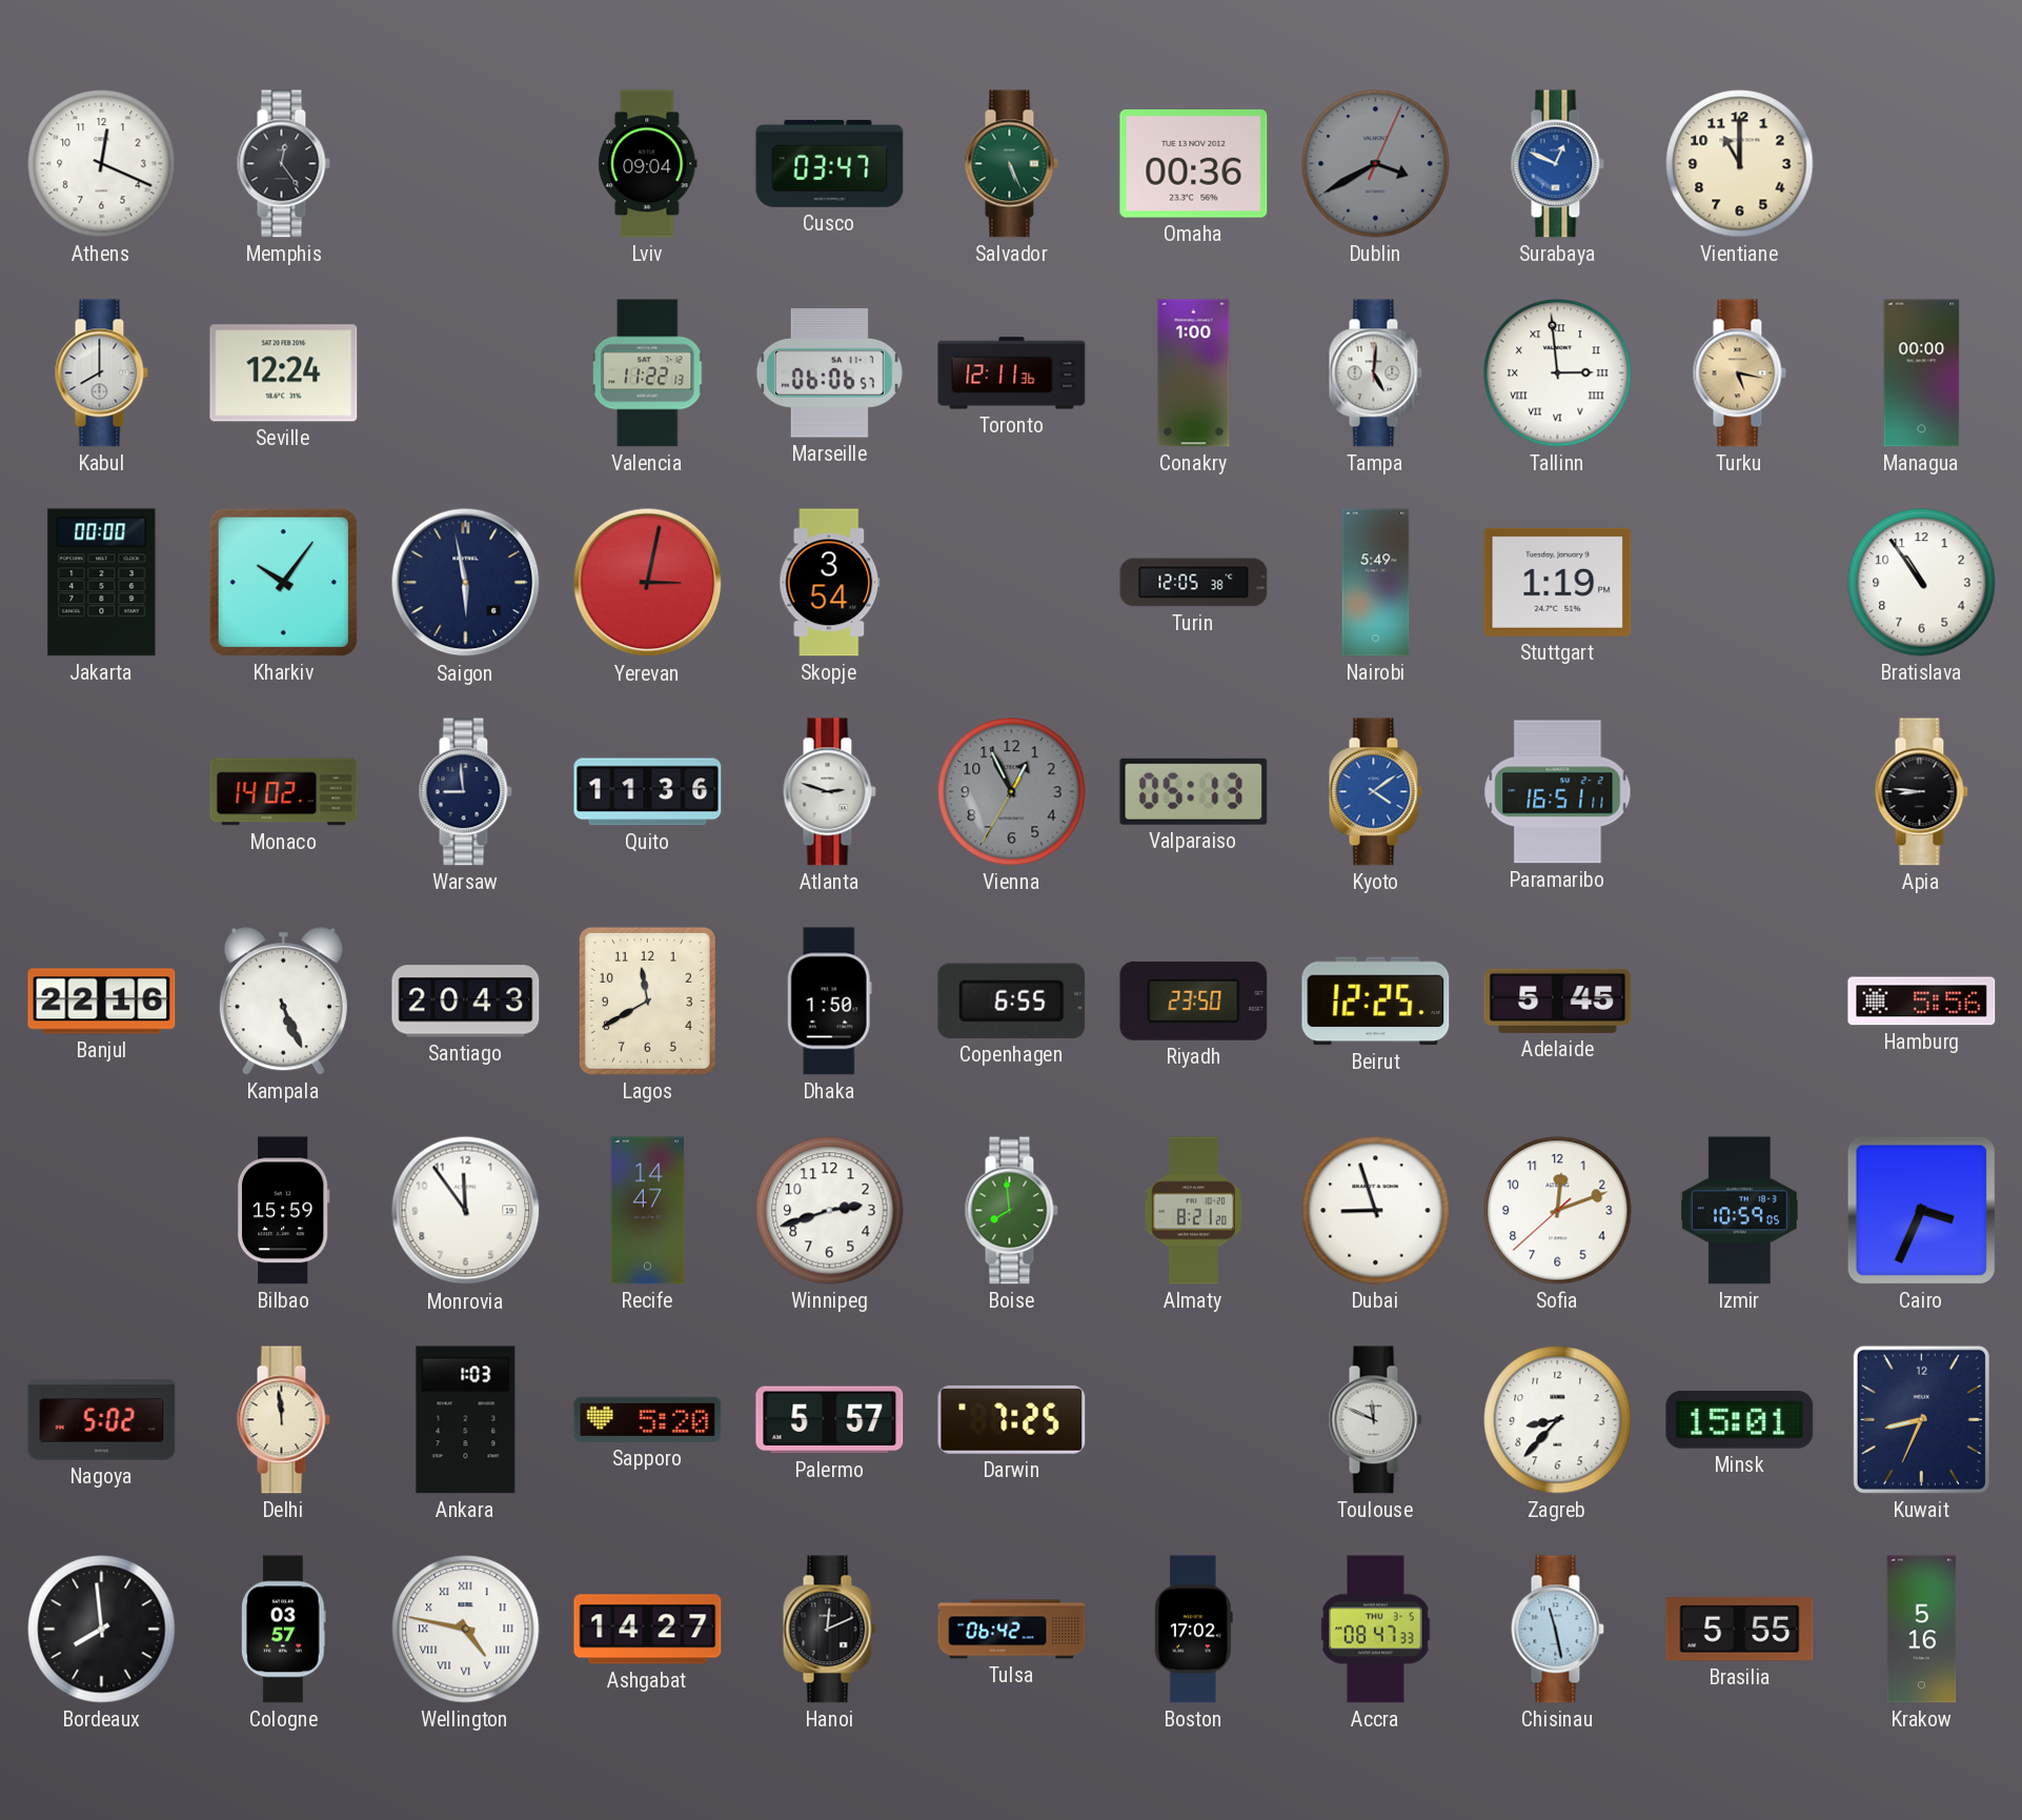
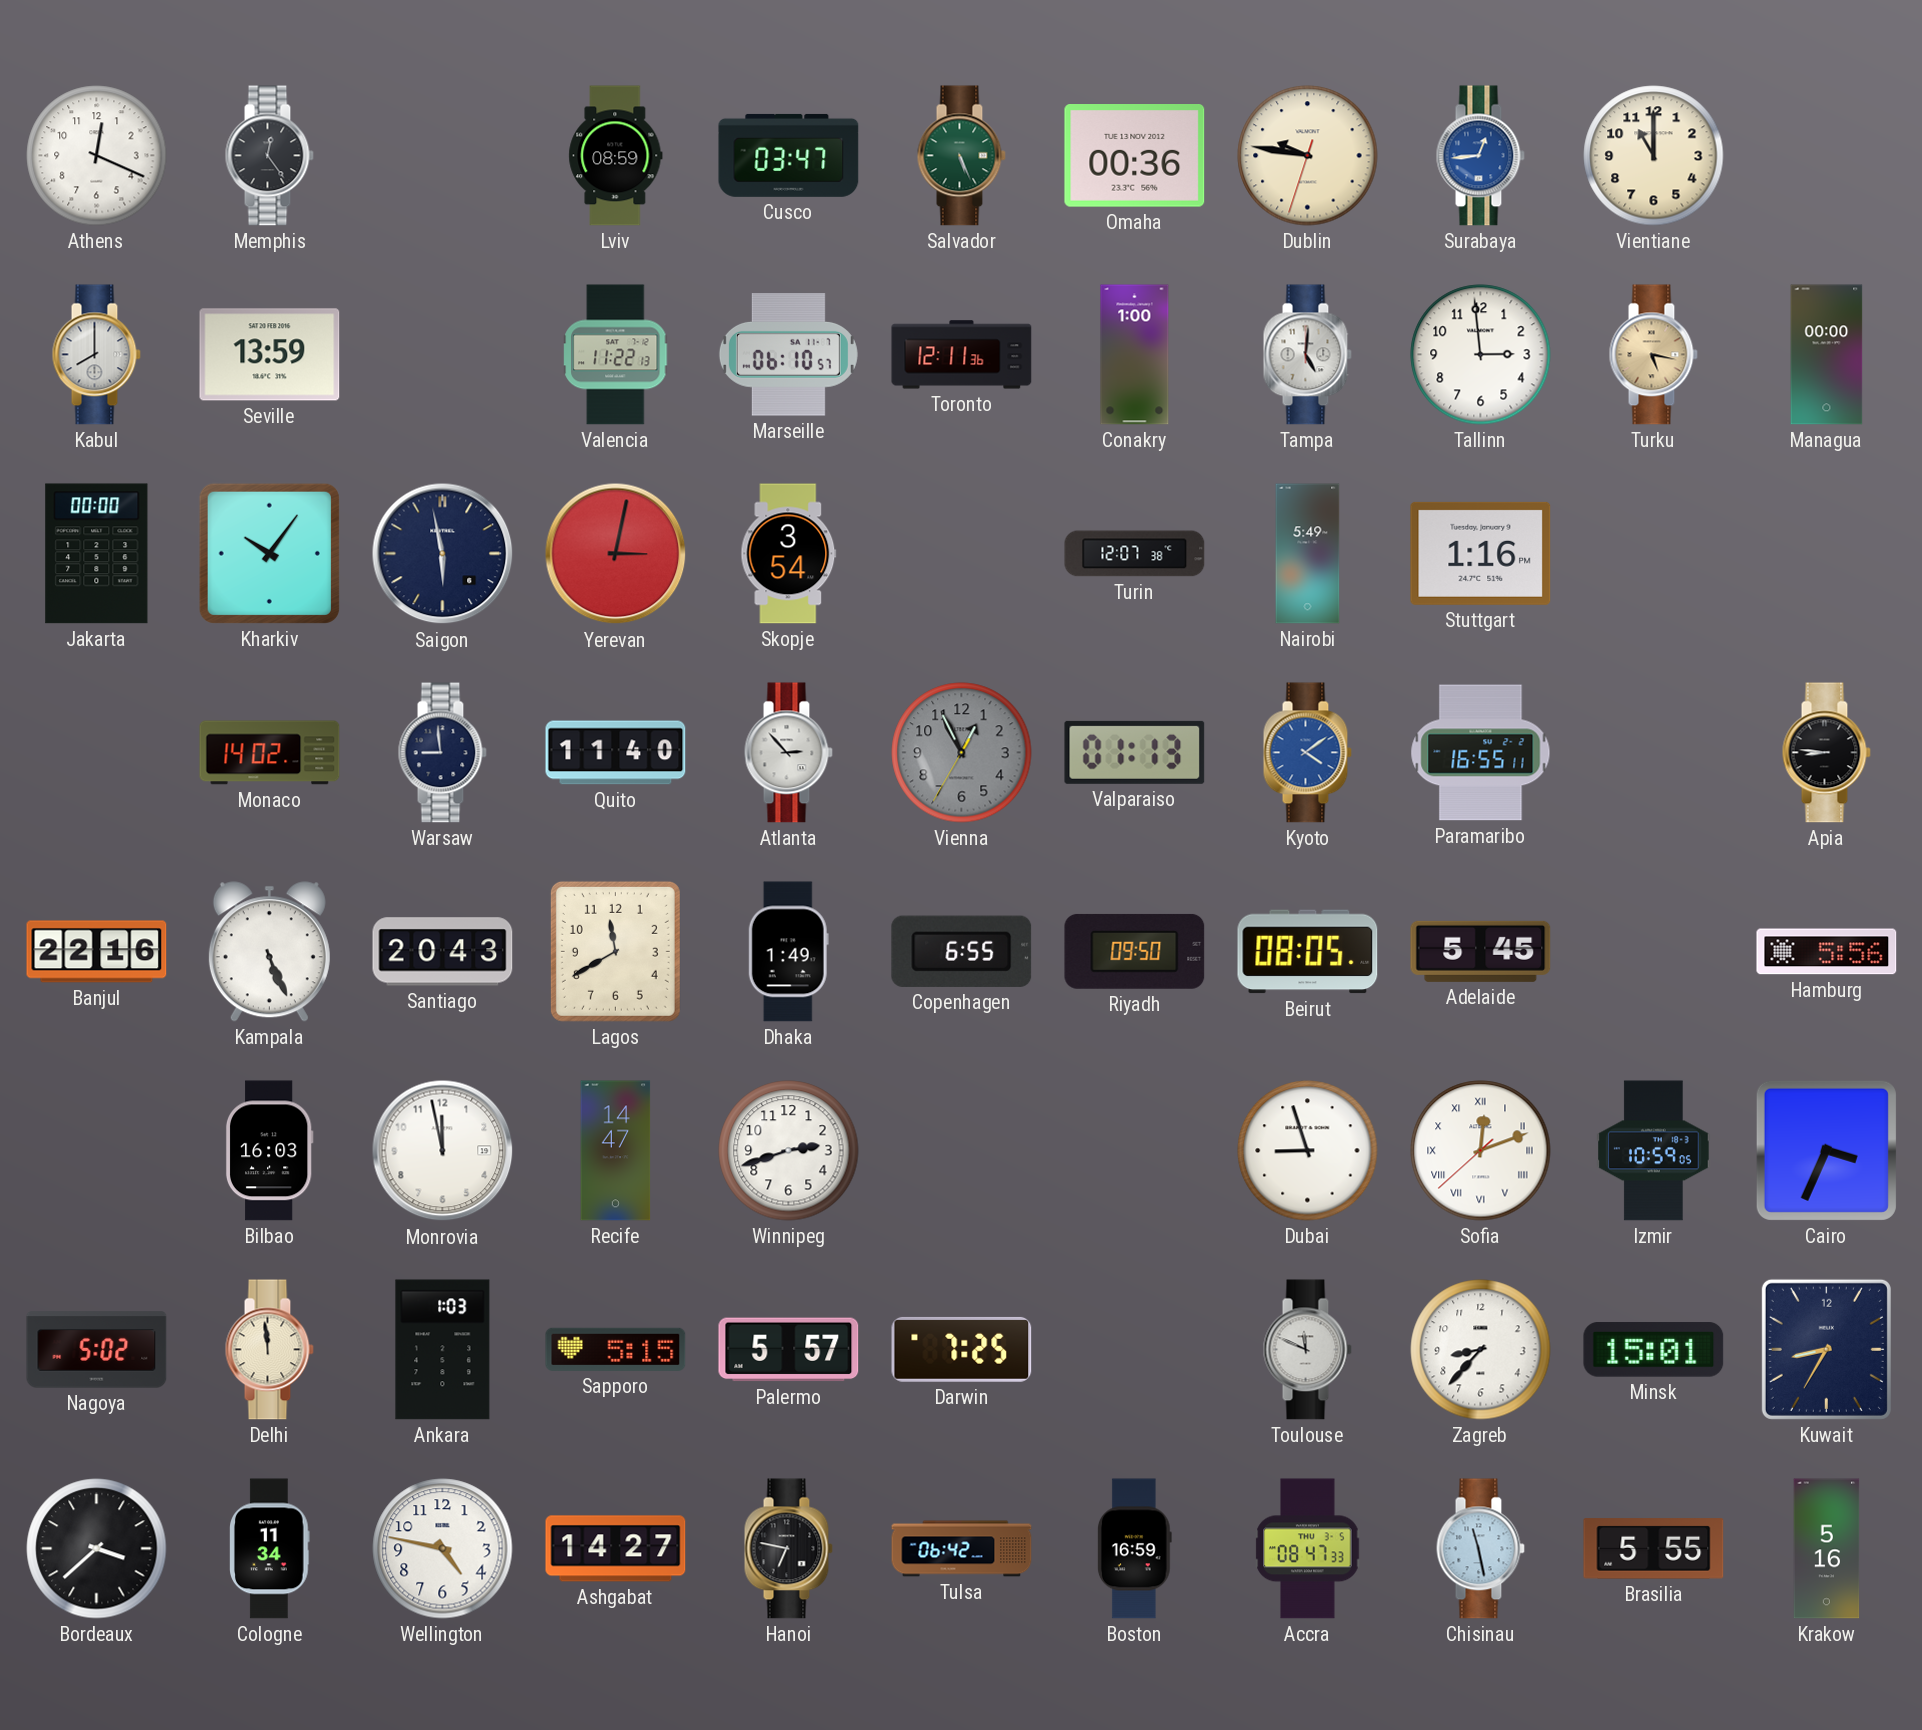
Lviv: 09:04 -> 08:59
Dublin: 3:40 -> 9:46
Dublin dial: grey -> cream
Surabaya: 12:49 -> 12:44
Seville: 12:24 -> 13:59
Marseille: 06:06 -> 06:10
Tallinn numerals: Roman -> Arabic
Turin: 12:05 -> 12:07
Stuttgart: 1:19 -> 1:16
Bratislava: 10:54 -> none
Quito: 11:36 -> 11:40
Atlanta: 2:48 -> 2:53
Valparaiso: 05:13 -> 01:13
Paramaribo: 16:51 -> 16:55
Dhaka: 1:50 -> 1:49
Riyadh: 23:50 -> 09:50
Beirut: 12:25 -> 08:05
Bilbao: 15:59 -> 16:03
Monrovia: 11:54 -> 11:58
Boise: 7:59 -> none
Almaty: 8:21 -> none
Sofia numerals: Arabic -> Roman
Sapporo: 5:20 -> 5:15
Kuwait: 8:34 -> 8:35
Bordeaux: 7:59 -> 3:38
Cologne: 03:57 -> 11:34
Wellington numerals: Roman -> Arabic
Hanoi: 12:11 -> 6:47
Boston: 17:02 -> 16:59
